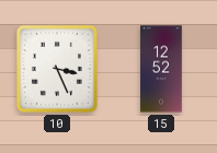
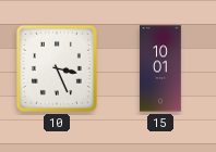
15: 12:52 -> 10:01
